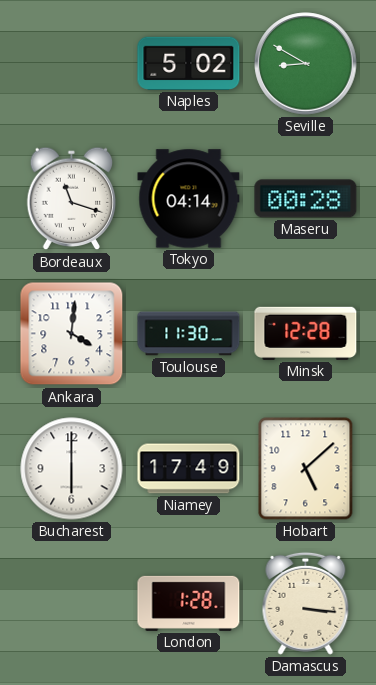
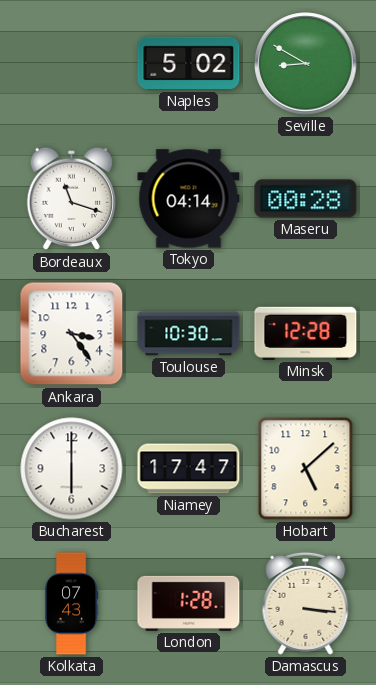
Ankara: 4:01 -> 3:24
Toulouse: 11:30 -> 10:30
Niamey: 17:49 -> 17:47
Kolkata: none -> 07:43
